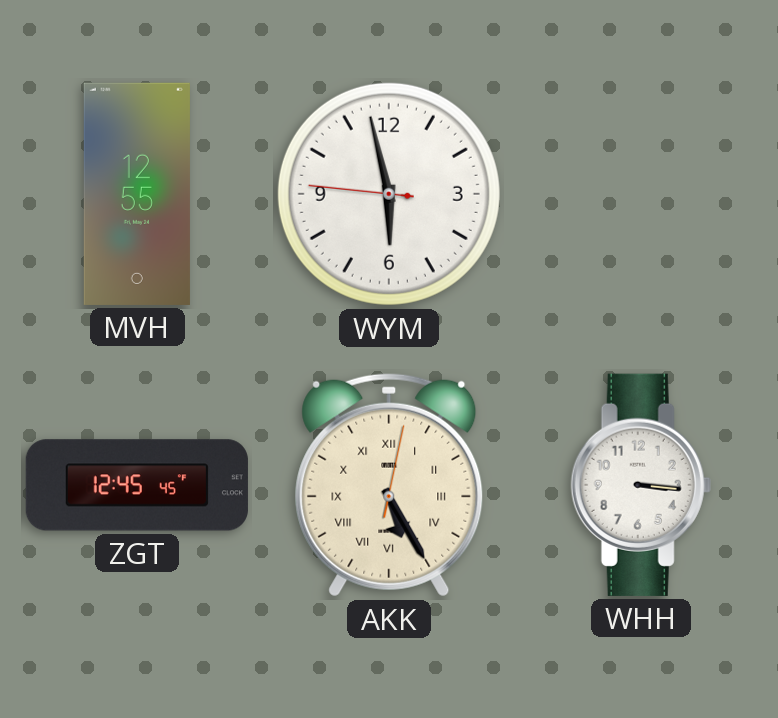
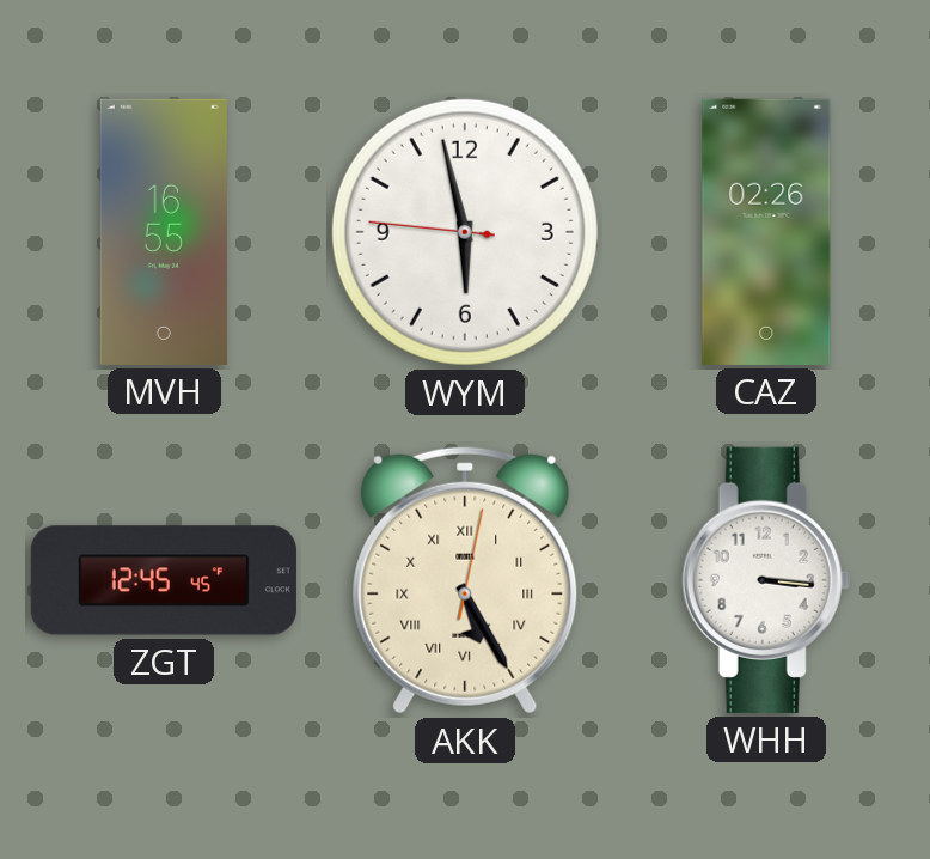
MVH: 12:55 -> 16:55
CAZ: none -> 02:26
